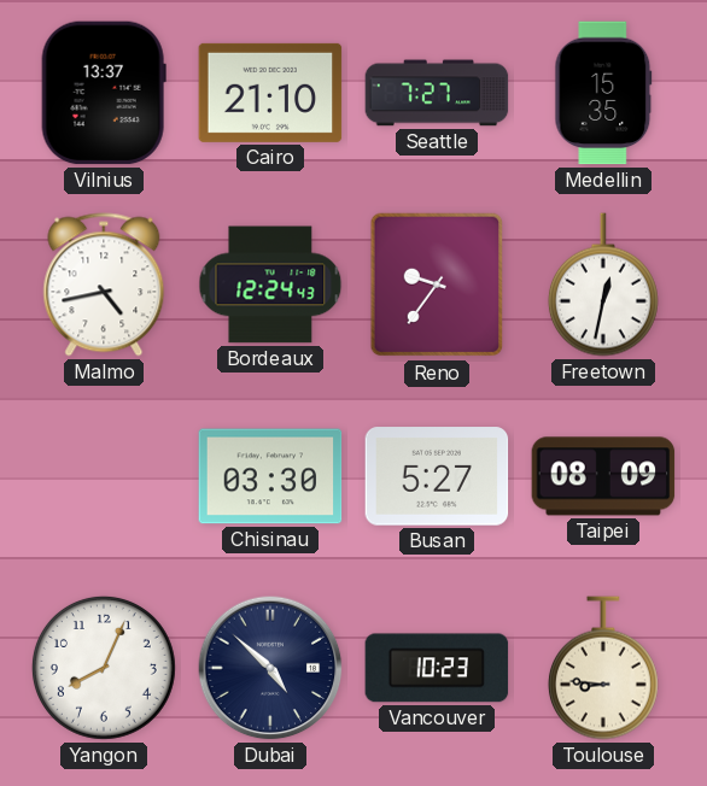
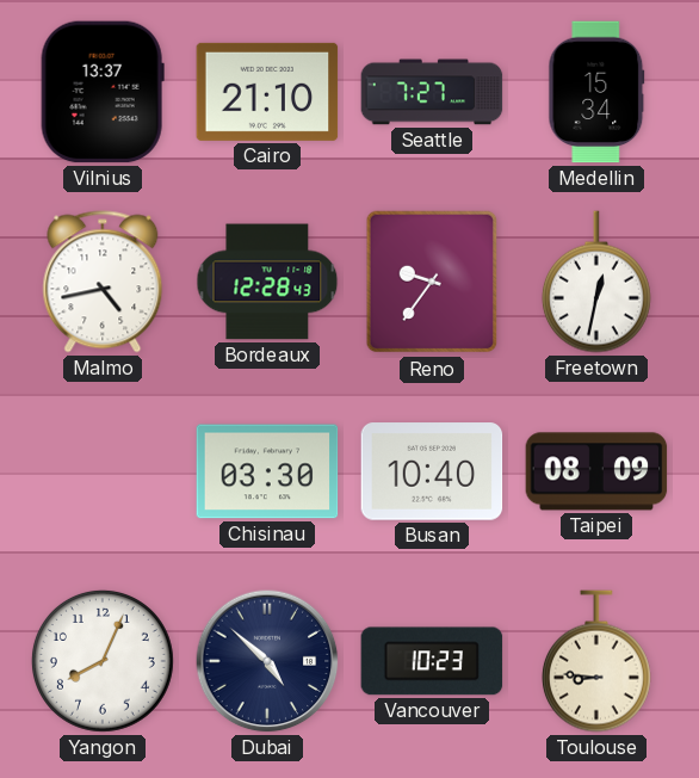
Medellin: 15:35 -> 15:34
Bordeaux: 12:24 -> 12:28
Busan: 5:27 -> 10:40
